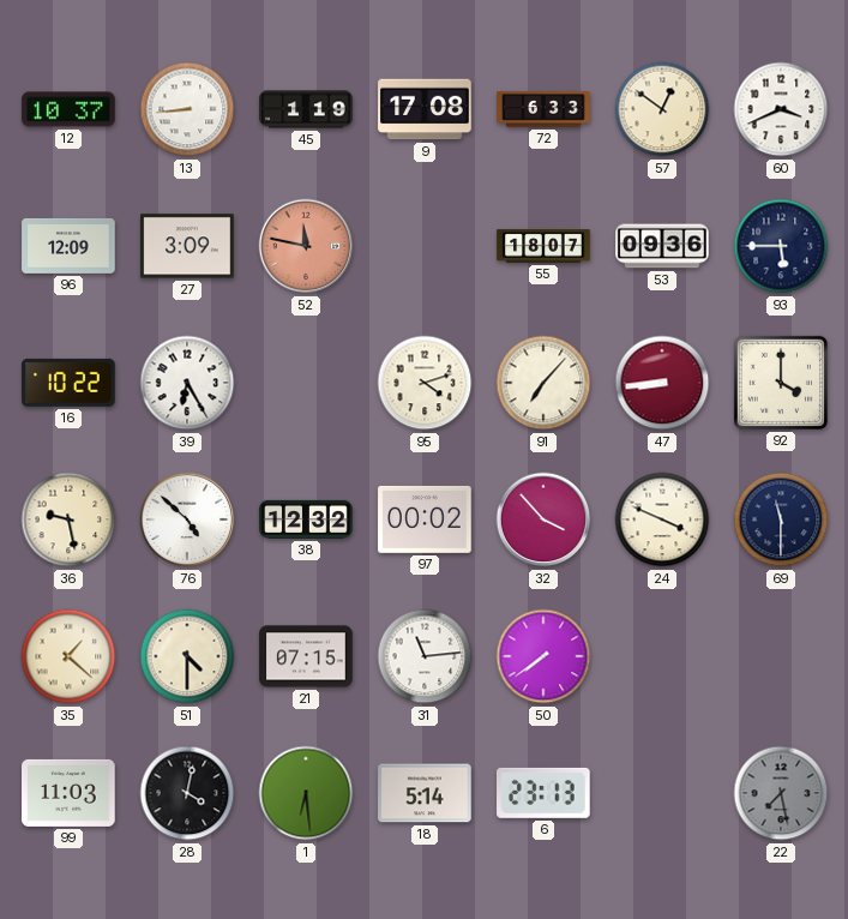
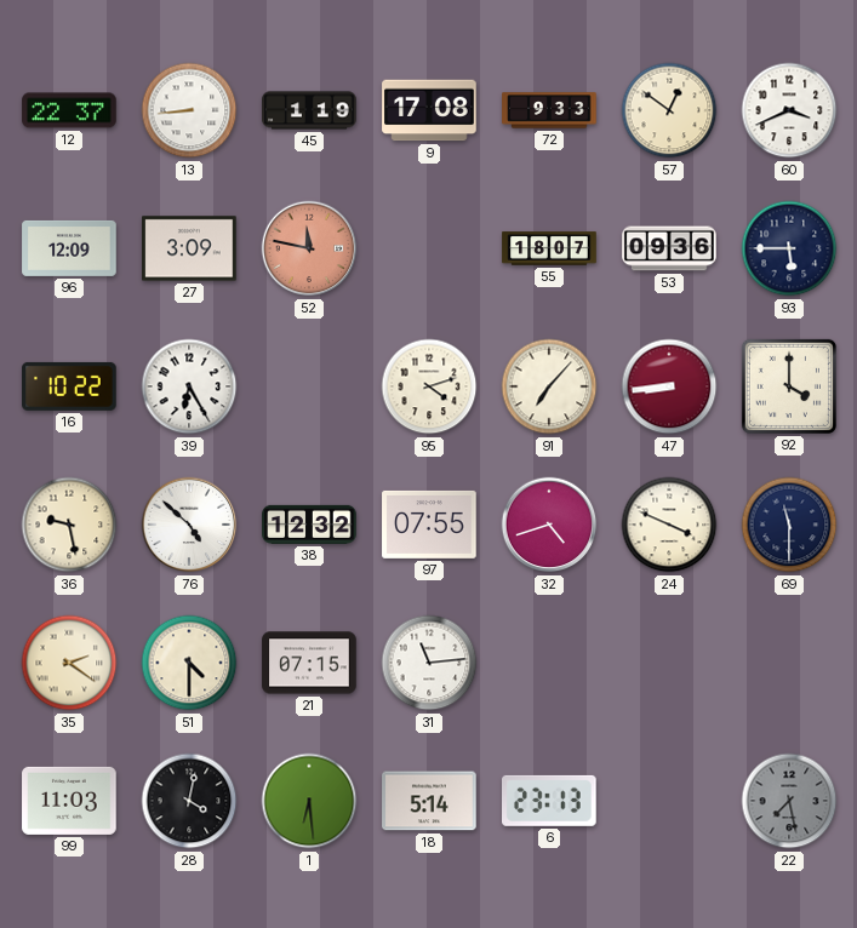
12: 10:37 -> 22:37
72: 6:33 -> 9:33
97: 00:02 -> 07:55
32: 3:53 -> 4:42
35: 1:22 -> 2:21
50: 7:39 -> none
